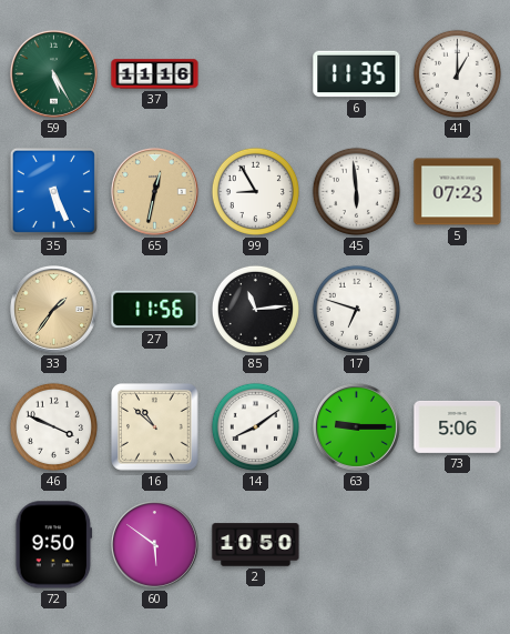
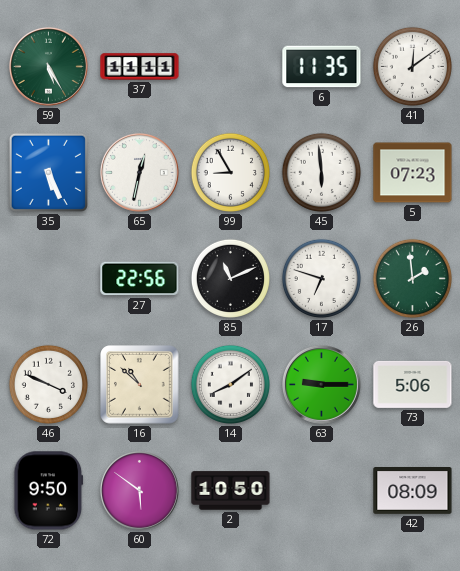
37: 11:16 -> 11:11
41: 1:00 -> 12:09
65 dial: champagne -> white
33: 1:36 -> none
27: 11:56 -> 22:56
85: 11:14 -> 11:11
26: none -> 1:59
42: none -> 08:09
